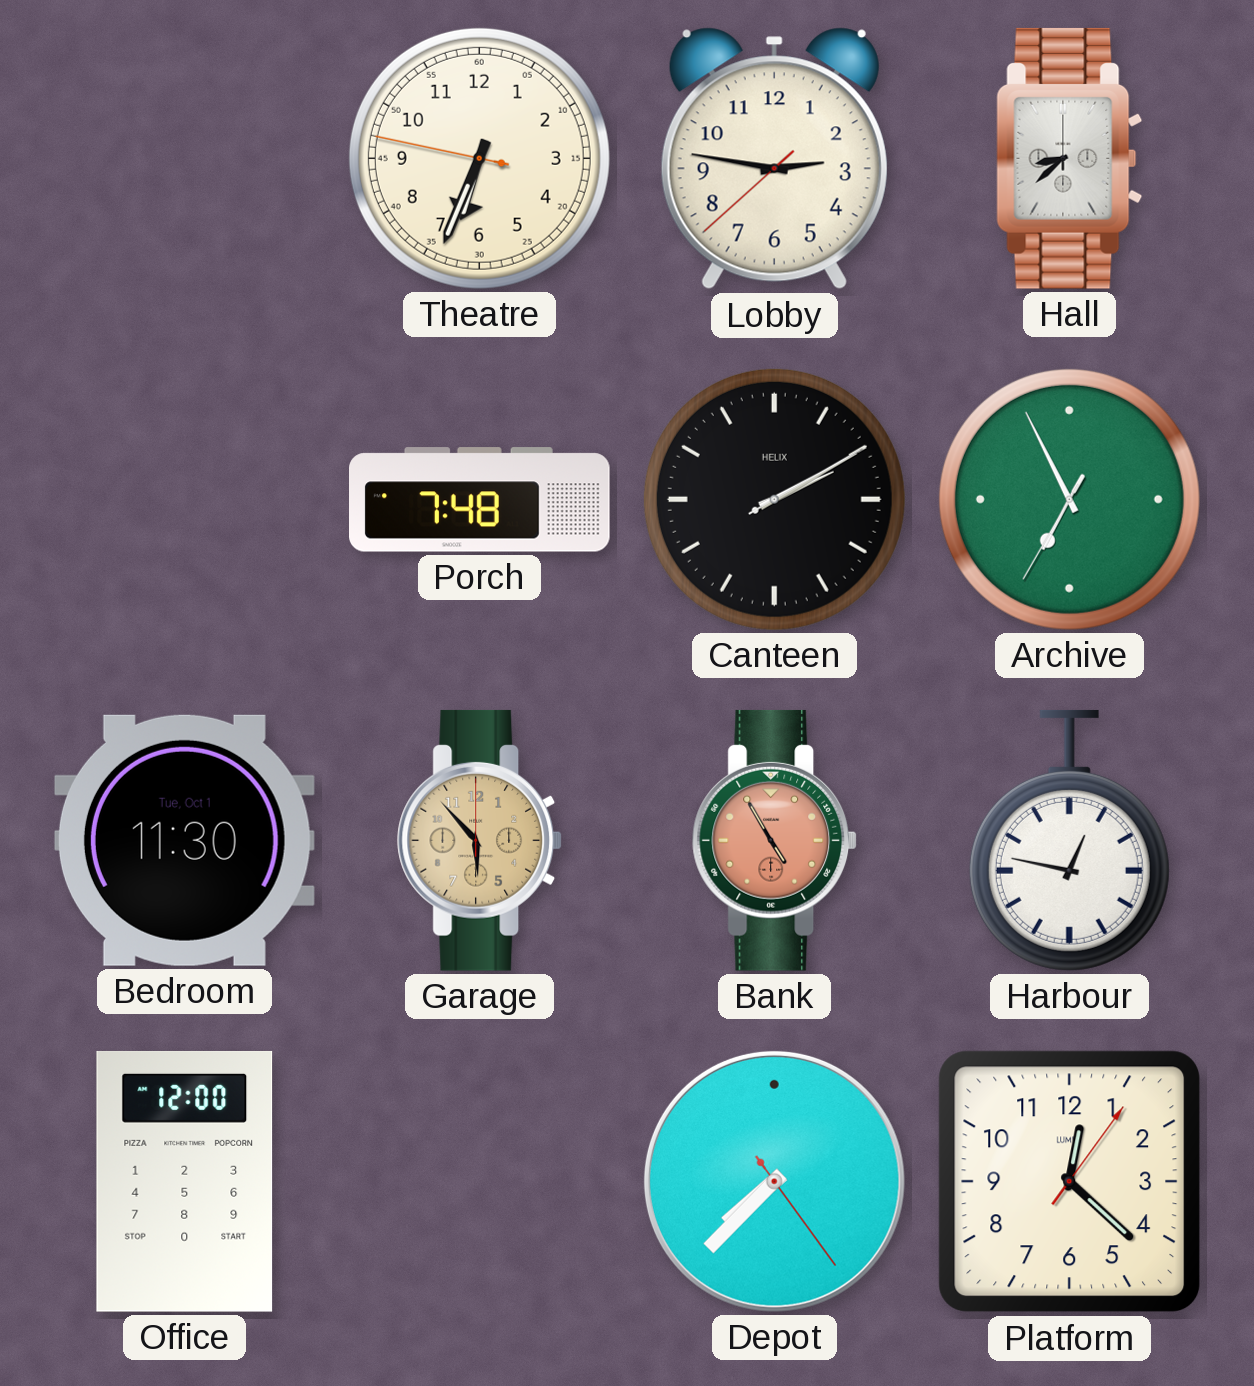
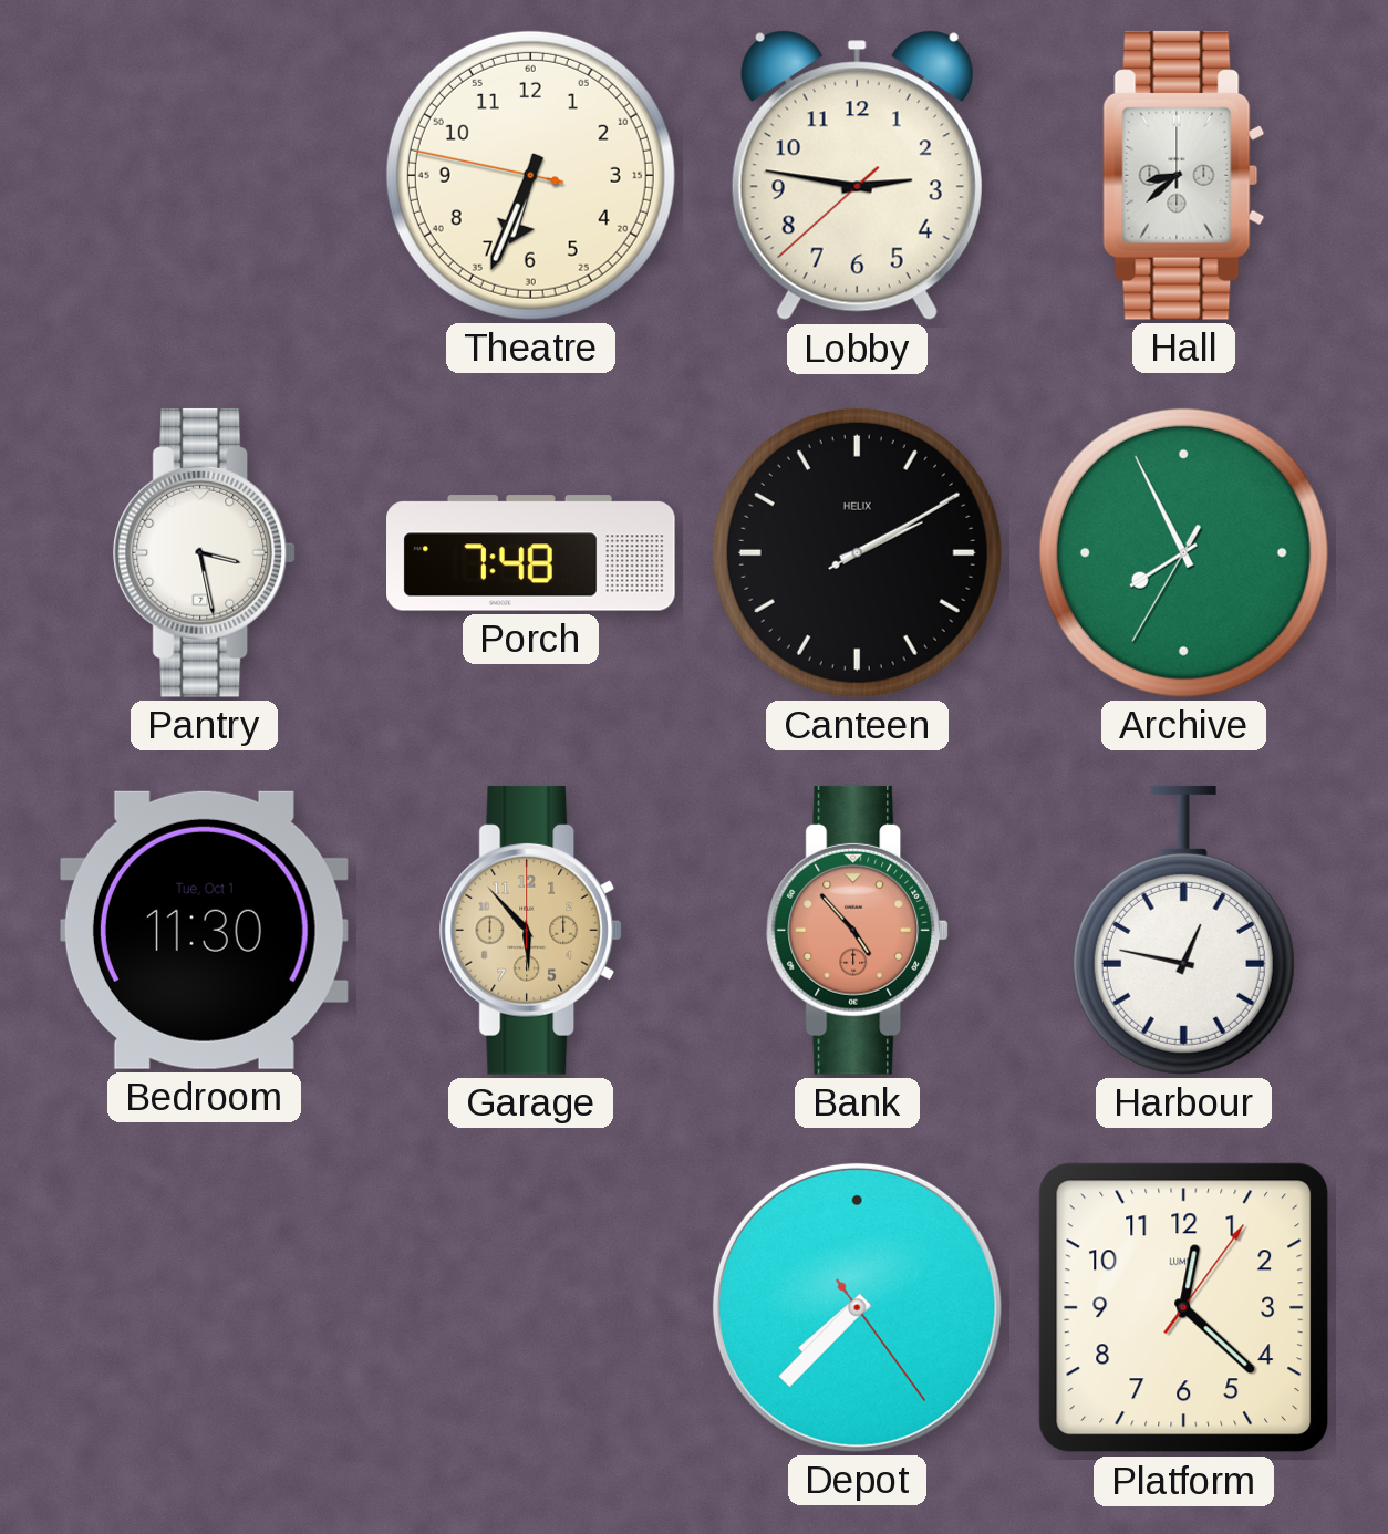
Pantry: none -> 3:28
Archive: 6:55 -> 7:55
Bank: 4:55 -> 4:53
Office: 12:00 -> none
